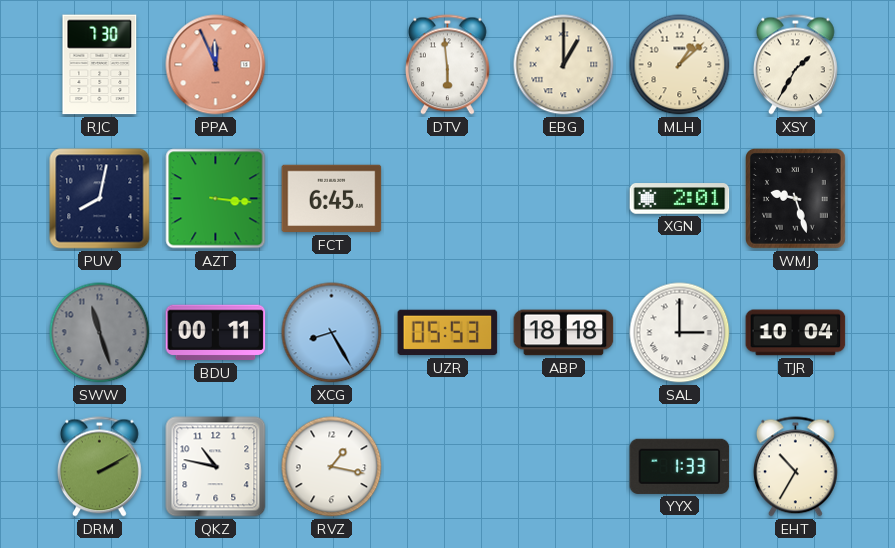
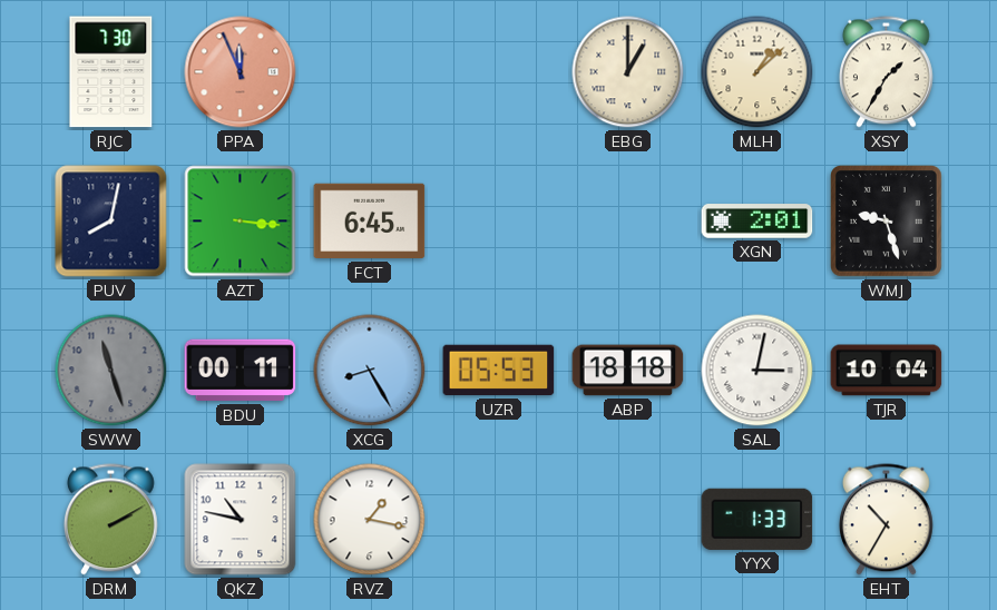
DTV: 5:59 -> none
SAL: 3:00 -> 3:02
